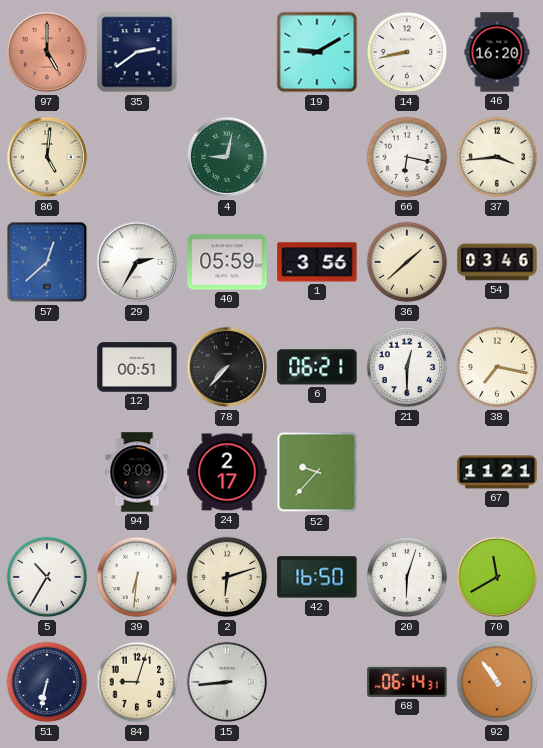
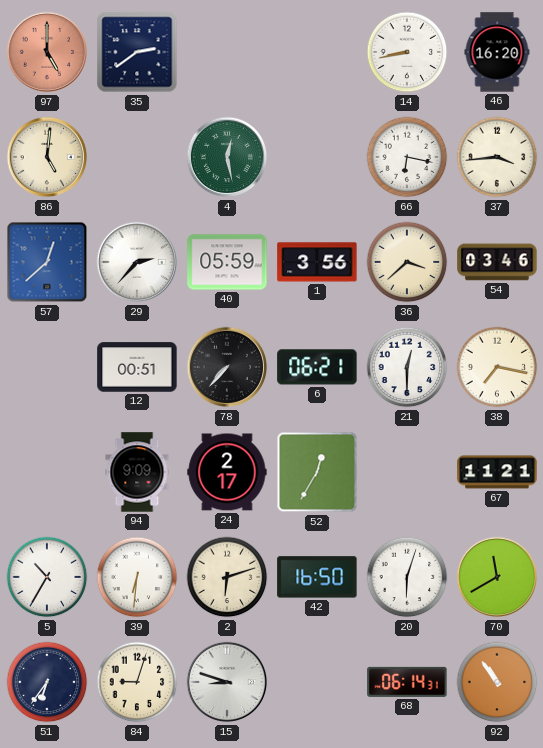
19: 9:10 -> none
4: 9:02 -> 12:28
29: 2:35 -> 2:37
36: 1:38 -> 3:38
52: 9:37 -> 12:35
51: 6:32 -> 6:36
15: 8:44 -> 8:48
